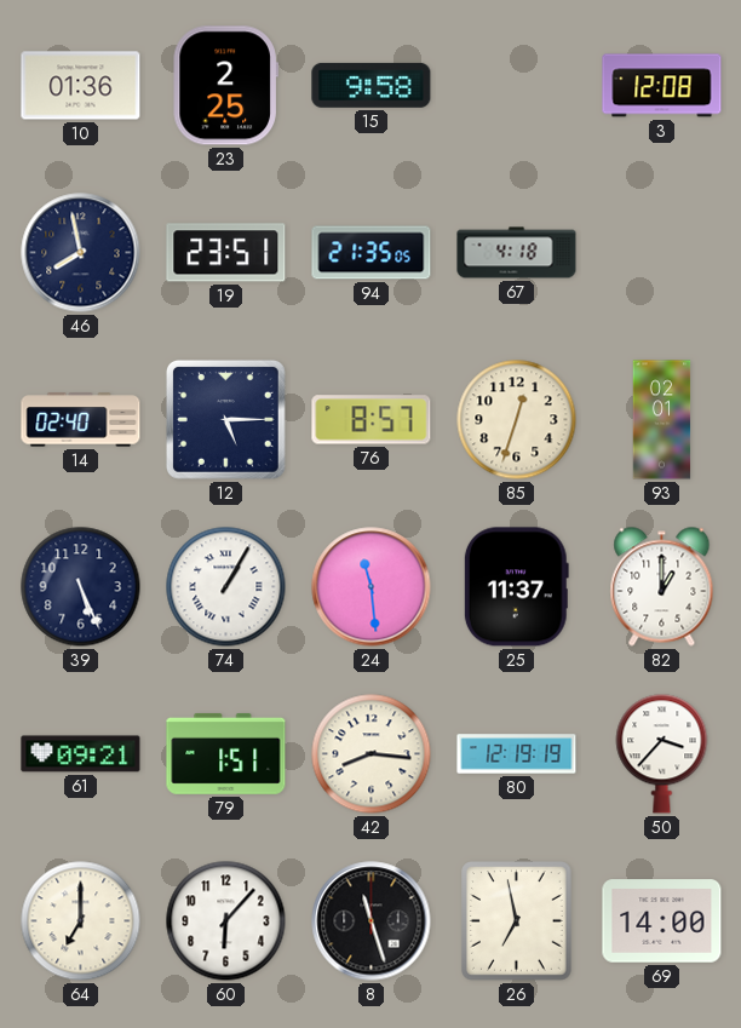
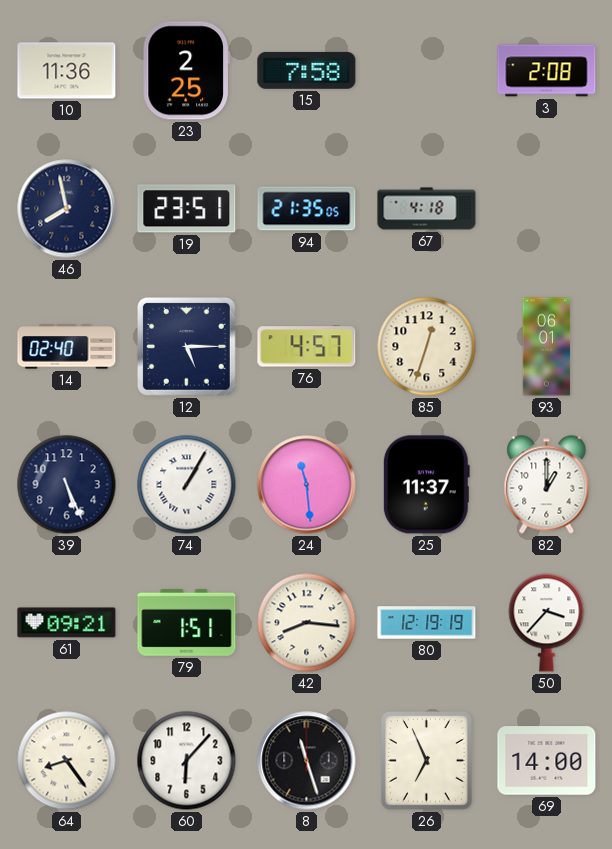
10: 01:36 -> 11:36
15: 9:58 -> 7:58
3: 12:08 -> 2:08
76: 8:57 -> 4:57
93: 02:01 -> 06:01
64: 7:00 -> 8:24
26: 6:58 -> 6:56
